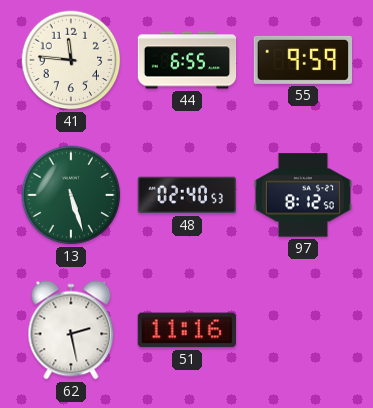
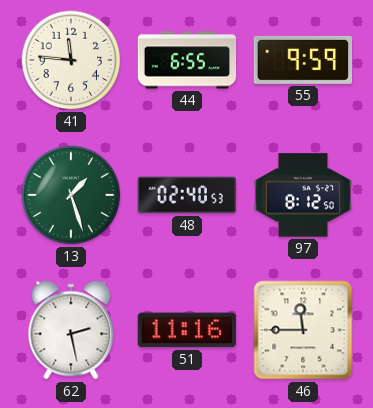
13: 5:27 -> 1:27
46: none -> 11:45
